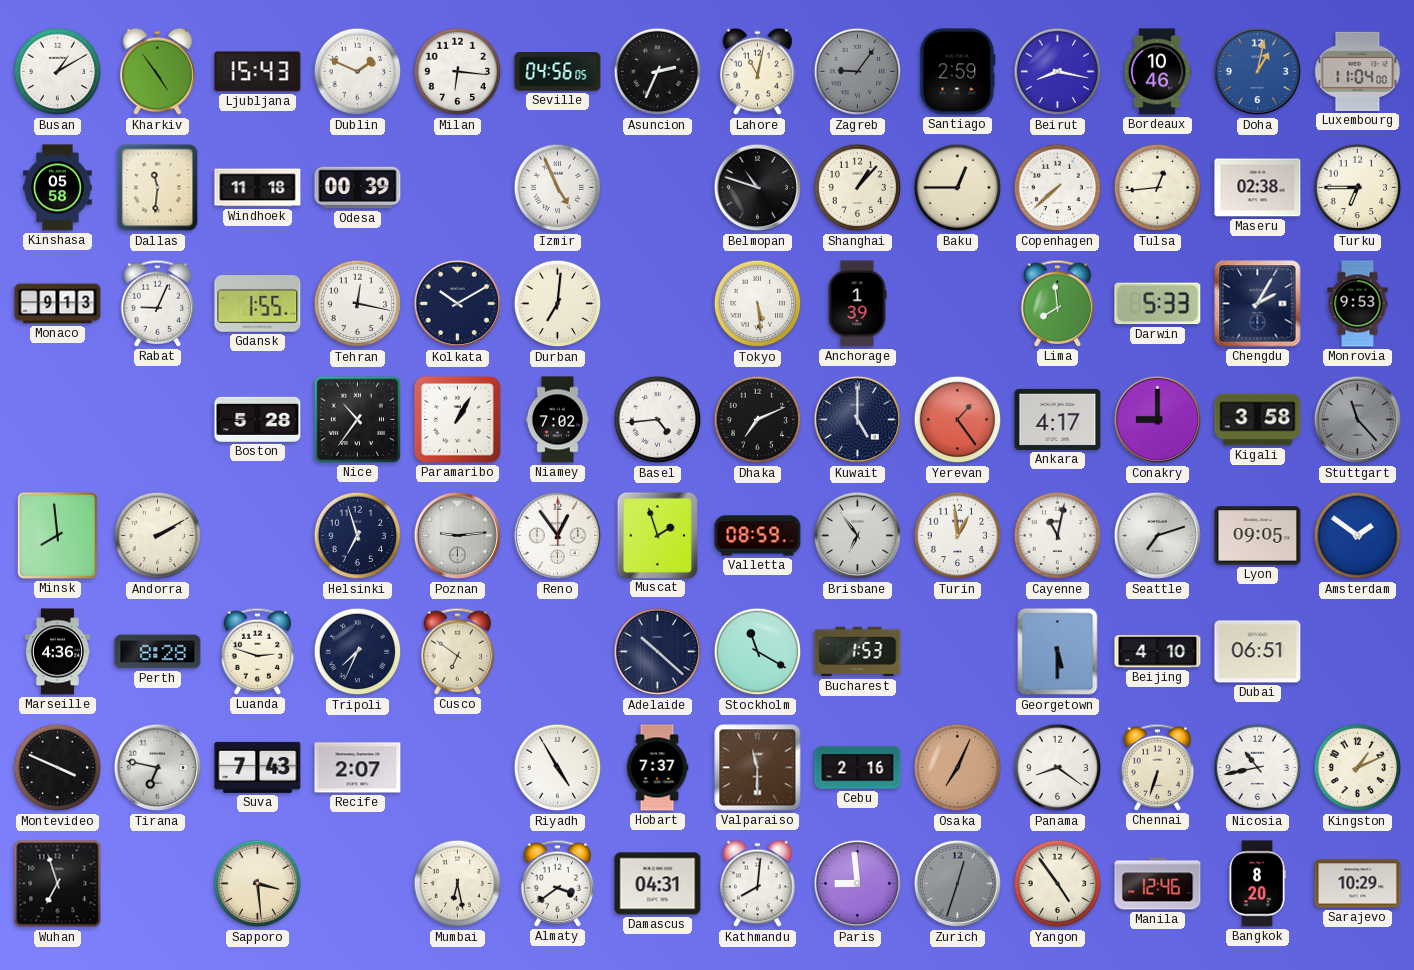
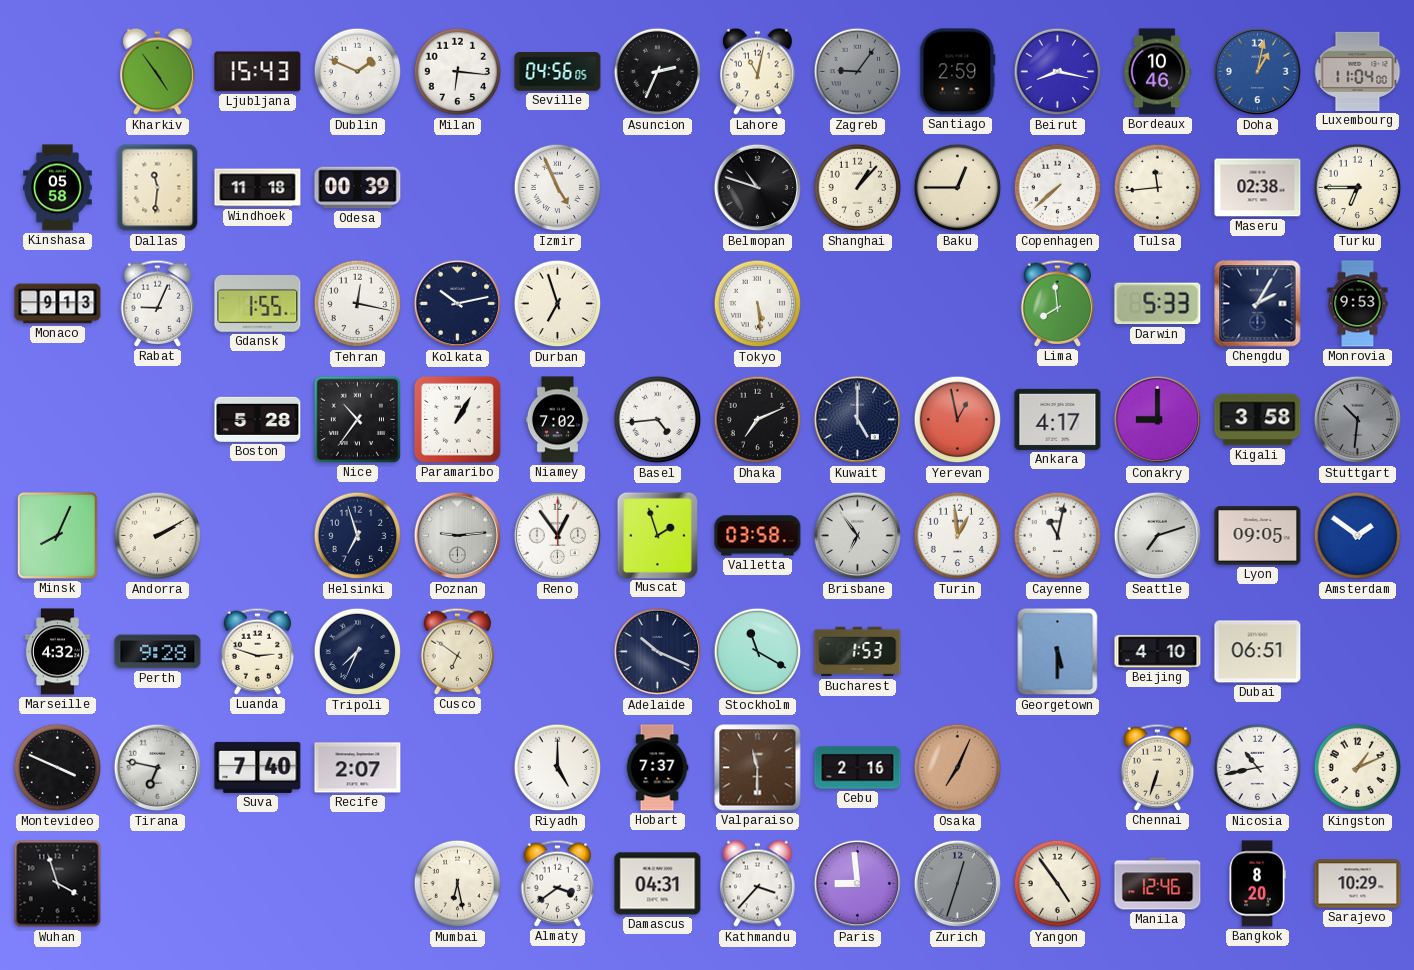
Busan: 1:10 -> none
Tulsa: 12:44 -> 11:44
Kolkata: 10:10 -> 10:13
Durban: 7:01 -> 6:57
Anchorage: 1:39 -> none
Yerevan: 1:24 -> 12:58
Stuttgart: 11:23 -> 10:31
Minsk: 7:59 -> 8:04
Valletta: 08:59 -> 03:58
Marseille: 4:36 -> 4:32
Perth: 8:28 -> 9:28
Adelaide: 10:22 -> 10:19
Suva: 7:43 -> 7:40
Riyadh: 4:55 -> 5:00
Panama: 8:21 -> none
Wuhan: 6:57 -> 3:57
Sapporo: 3:29 -> none
Kathmandu: 8:01 -> 3:37
